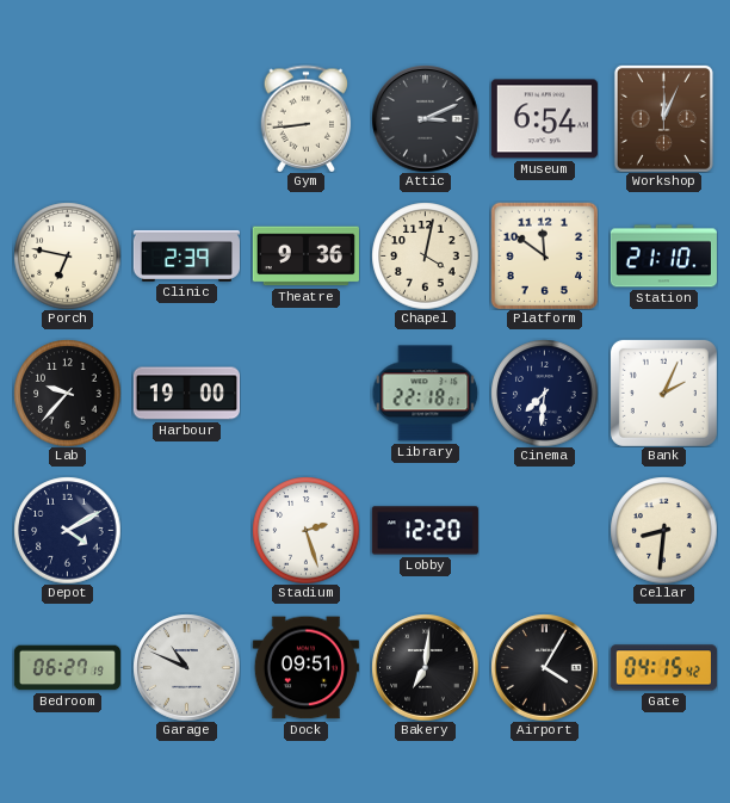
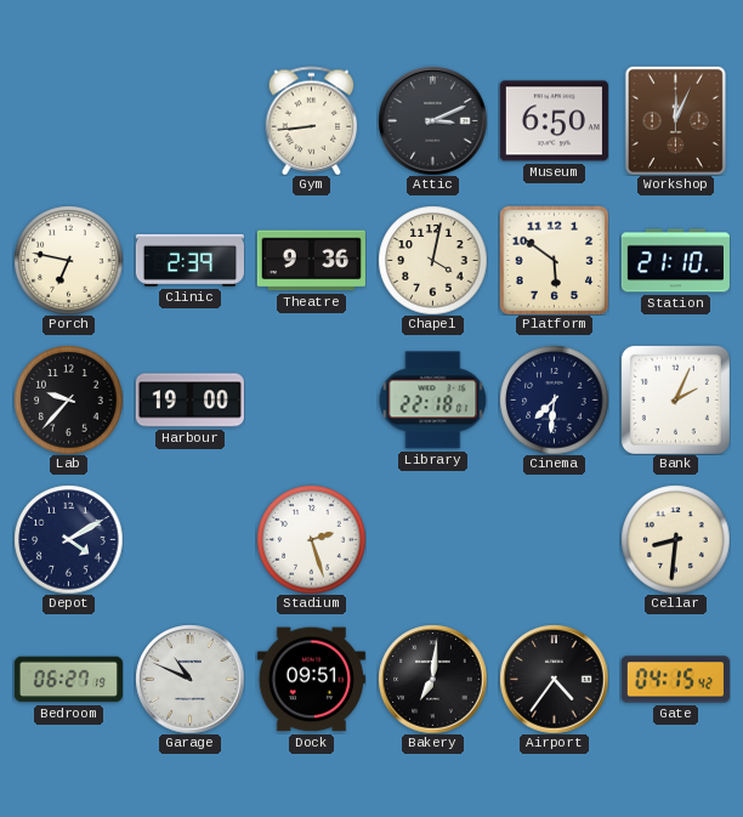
Museum: 6:54 -> 6:50
Platform: 11:51 -> 5:51
Lobby: 12:20 -> none
Airport: 4:05 -> 4:36
